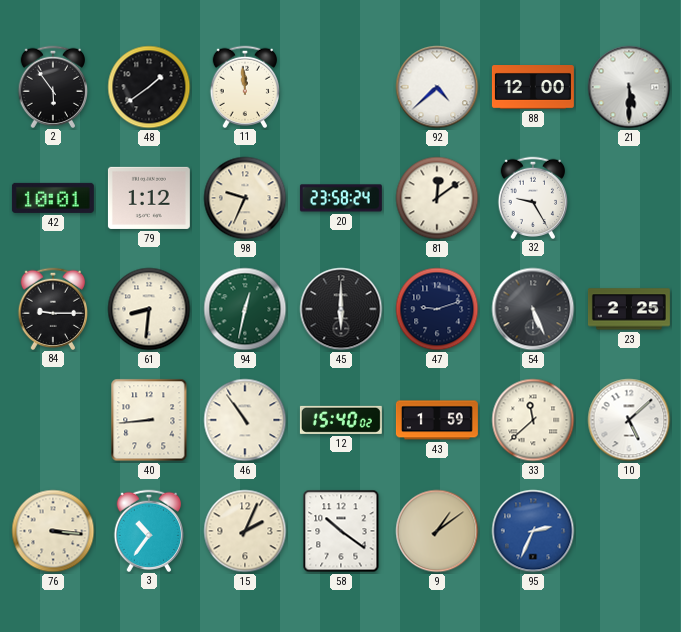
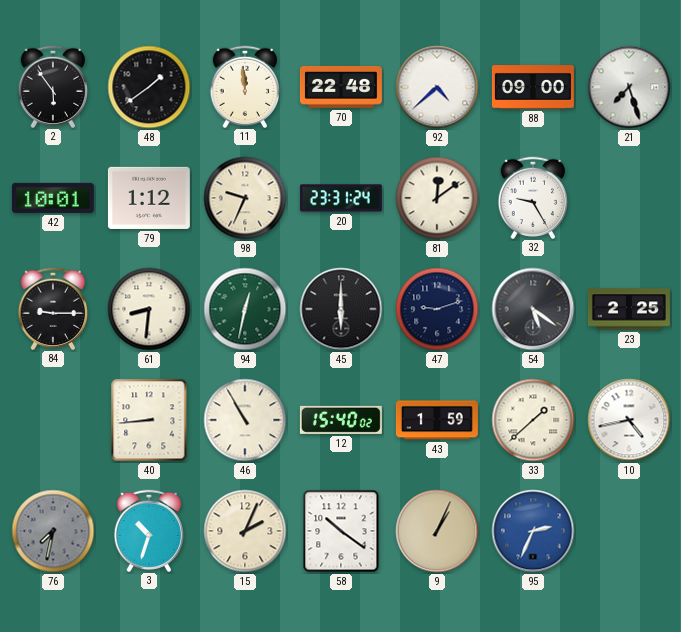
70: none -> 22:48
88: 12:00 -> 09:00
21: 5:30 -> 7:27
20: 23:58 -> 23:31
54: 5:26 -> 5:21
46: 10:54 -> 10:55
33: 11:38 -> 1:38
10: 5:08 -> 4:43
76: 3:16 -> 7:32
76 dial: cream -> grey
3: 10:36 -> 10:33
9: 1:09 -> 1:04
